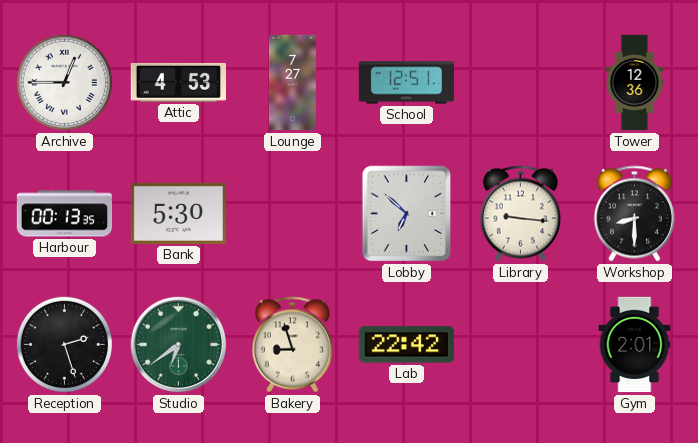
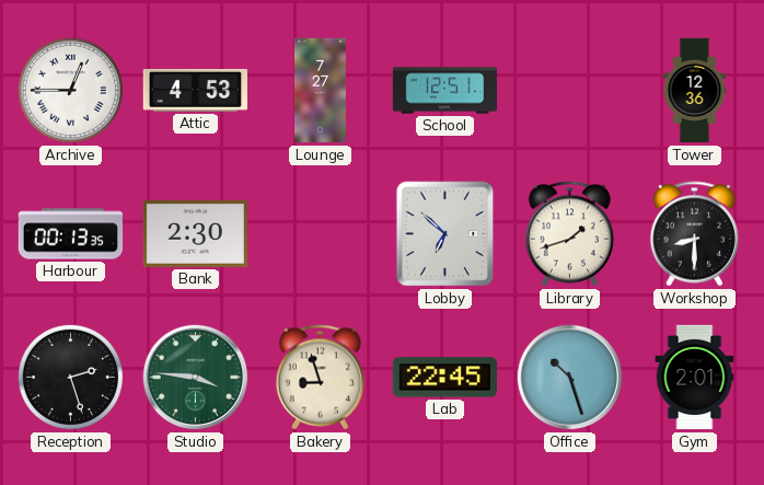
Bank: 5:30 -> 2:30
Library: 9:16 -> 1:42
Studio: 6:39 -> 3:46
Lab: 22:42 -> 22:45
Office: none -> 10:27
